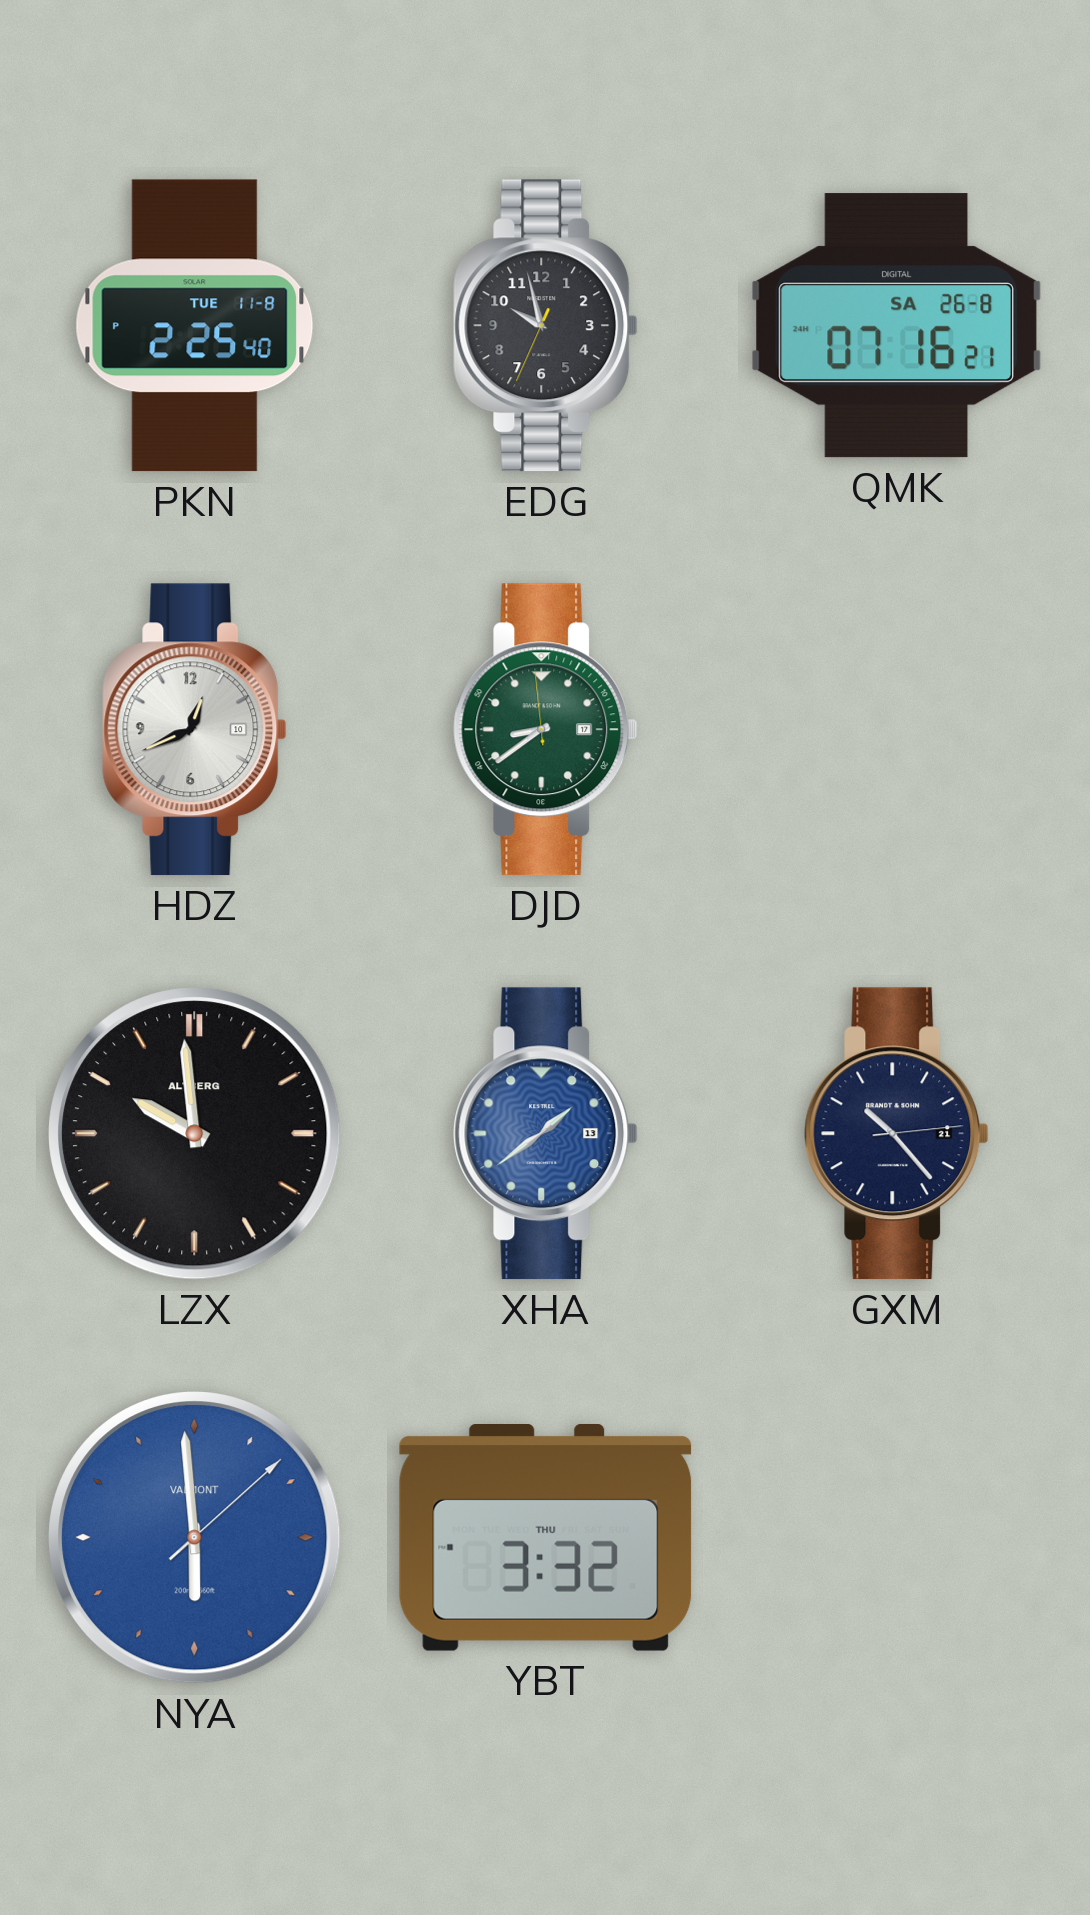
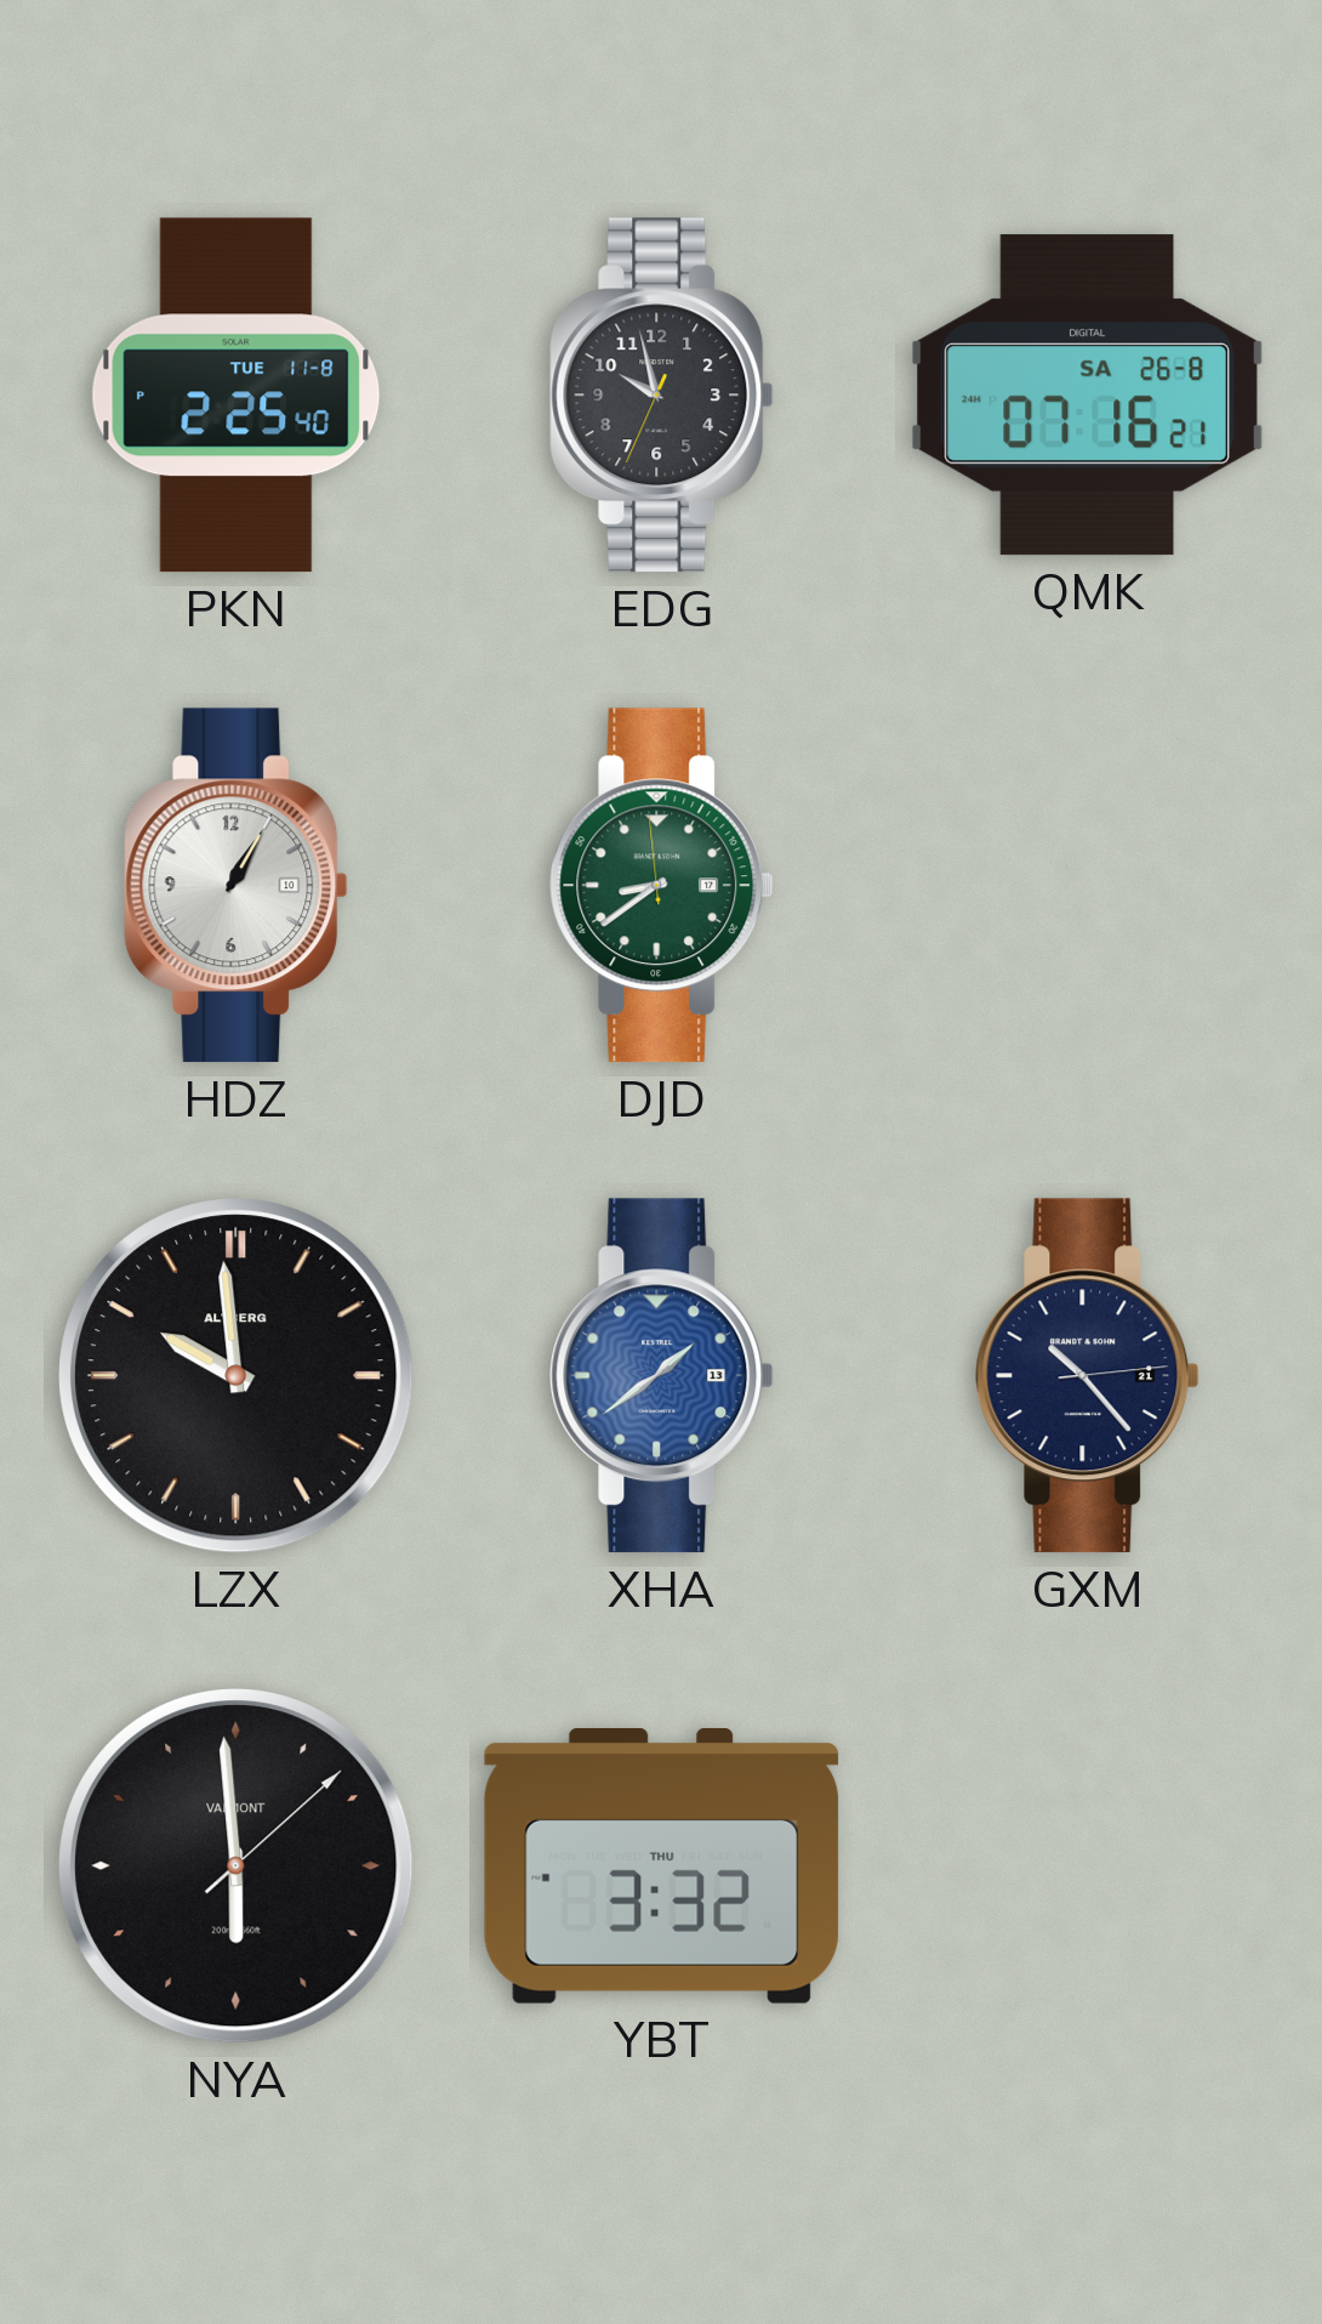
HDZ: 12:41 -> 1:05
NYA dial: blue -> black
